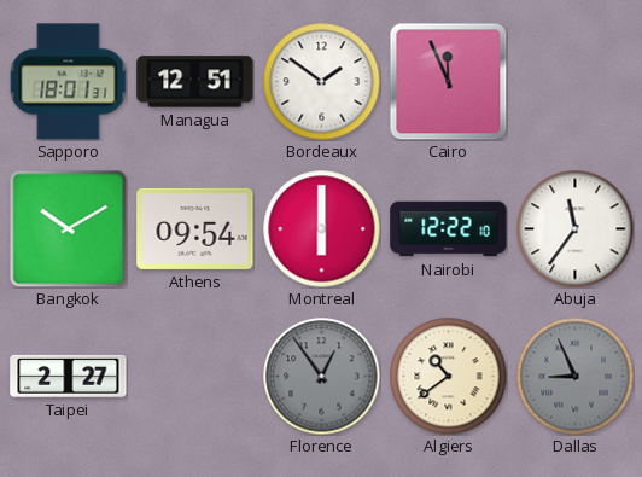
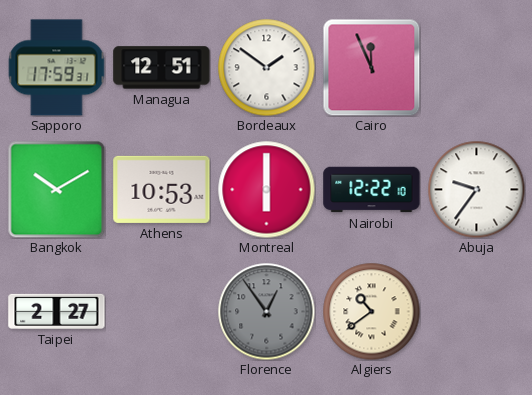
Sapporo: 18:01 -> 17:59
Athens: 09:54 -> 10:53
Abuja: 11:36 -> 9:36
Dallas: 8:56 -> none
